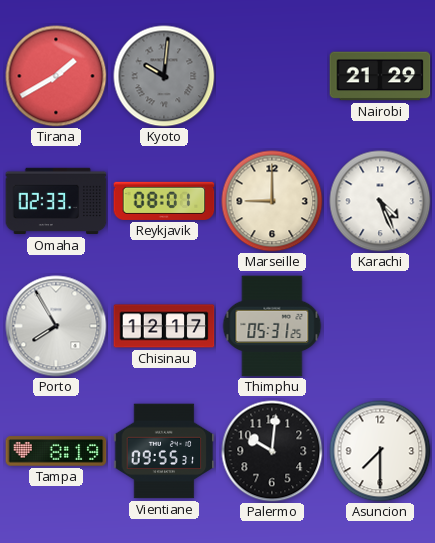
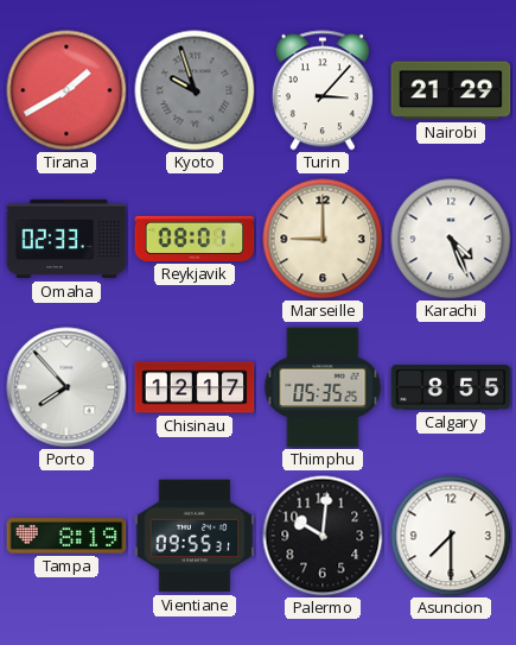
Kyoto: 10:01 -> 9:57
Turin: none -> 3:07
Porto: 7:55 -> 7:53
Thimphu: 05:31 -> 05:35
Calgary: none -> 8:55
